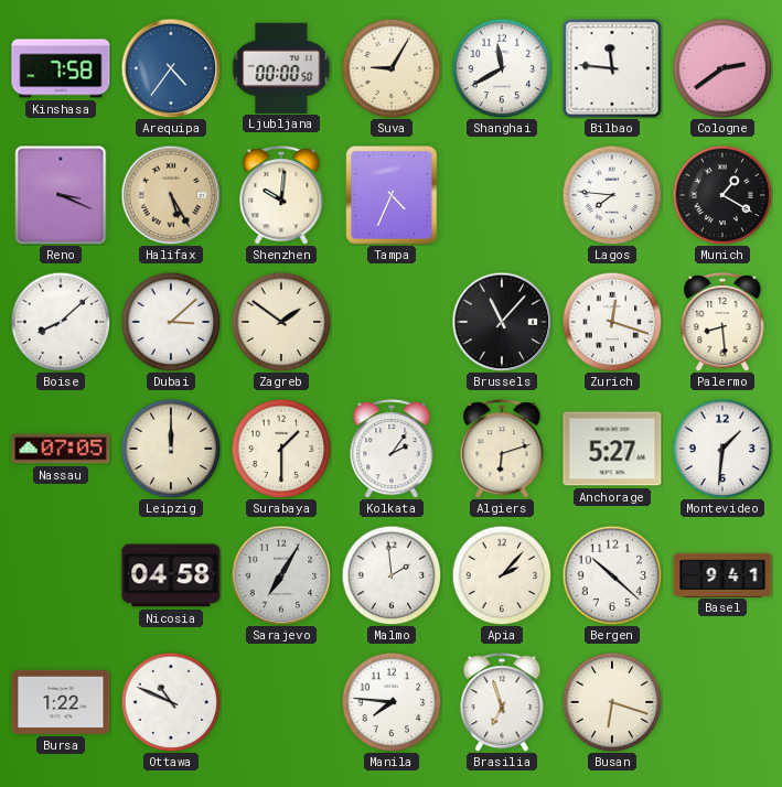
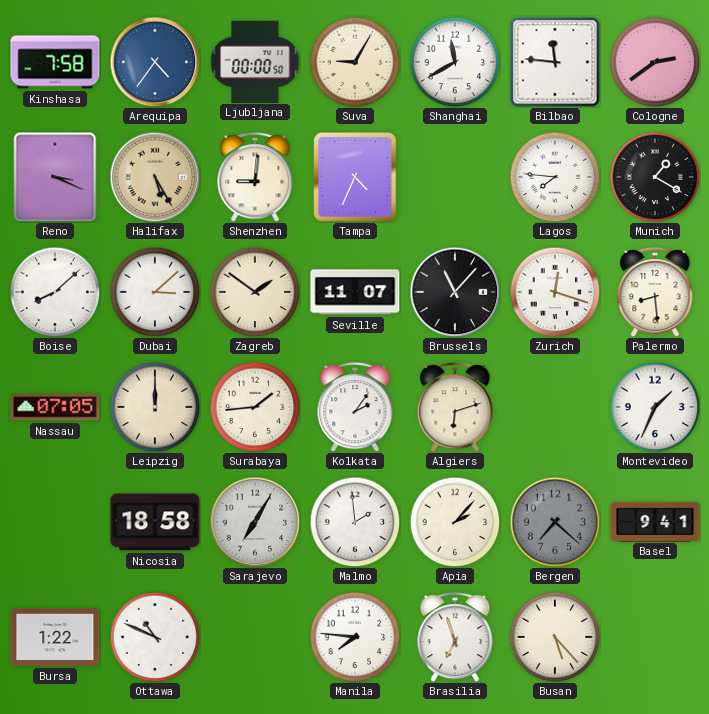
Shenzhen: 10:01 -> 9:01
Seville: none -> 11:07
Surabaya: 1:30 -> 1:44
Anchorage: 5:27 -> none
Montevideo: 1:31 -> 1:34
Nicosia: 04:58 -> 18:58
Bergen: 10:22 -> 7:22
Bergen dial: white -> grey
Busan: 6:18 -> 5:23
